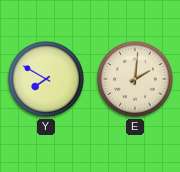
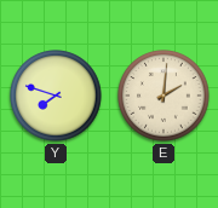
Y: 7:50 -> 7:48
